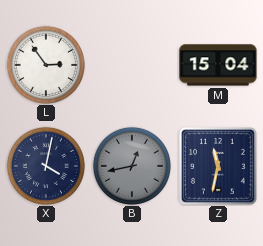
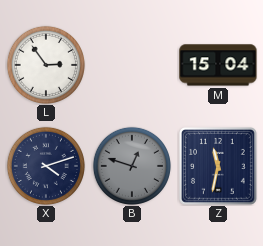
X: 4:02 -> 4:12
B: 12:43 -> 12:48
